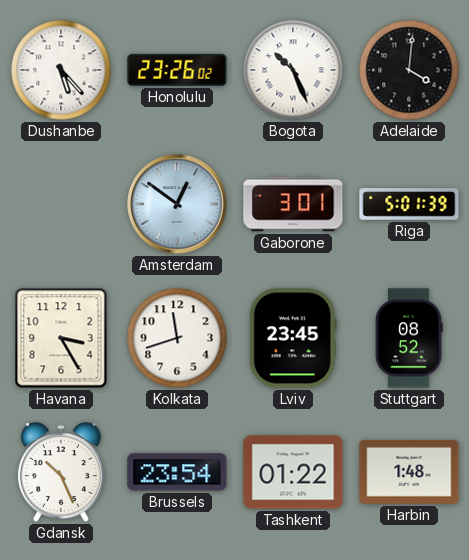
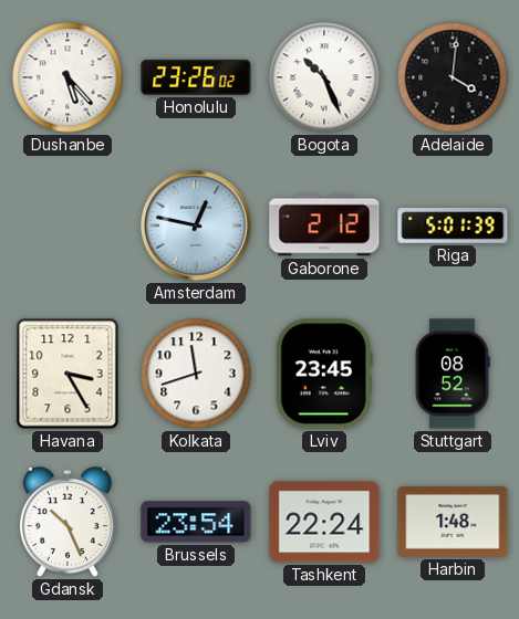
Amsterdam: 12:51 -> 12:47
Gaborone: 3:01 -> 2:12
Tashkent: 01:22 -> 22:24
